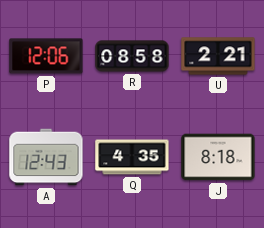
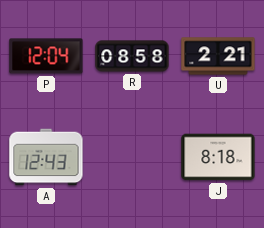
P: 12:06 -> 12:04
Q: 4:35 -> none
